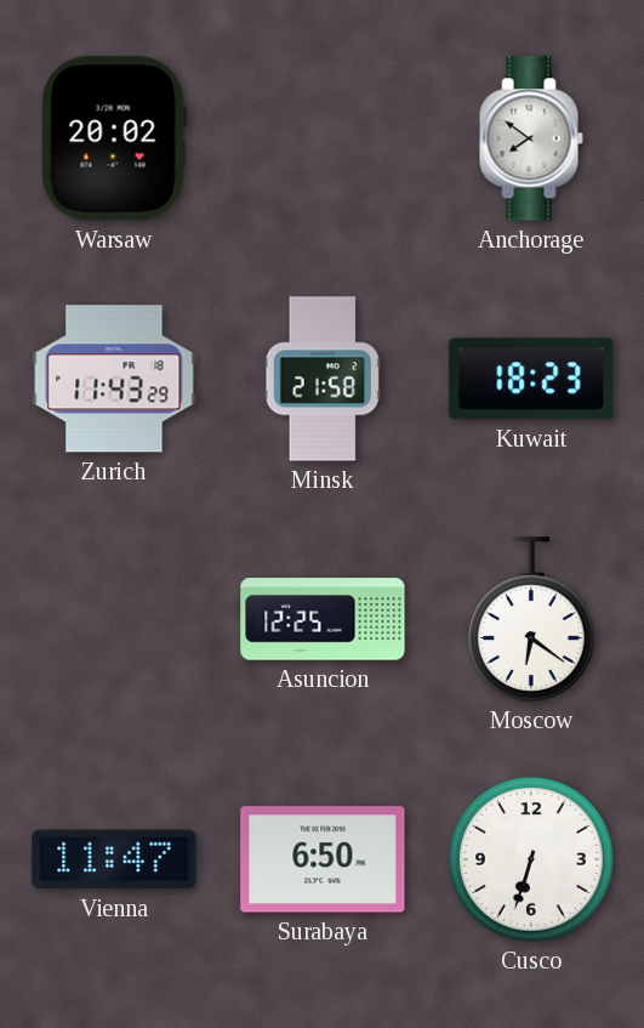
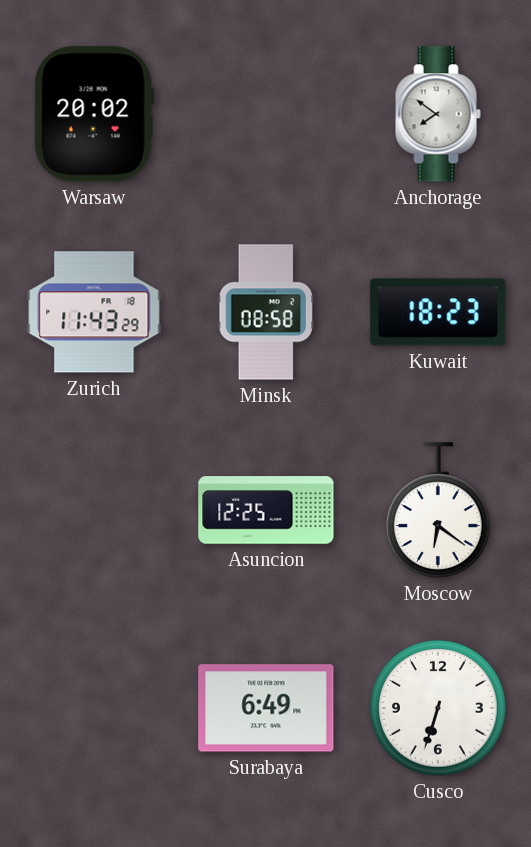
Minsk: 21:58 -> 08:58
Vienna: 11:47 -> none
Surabaya: 6:50 -> 6:49
